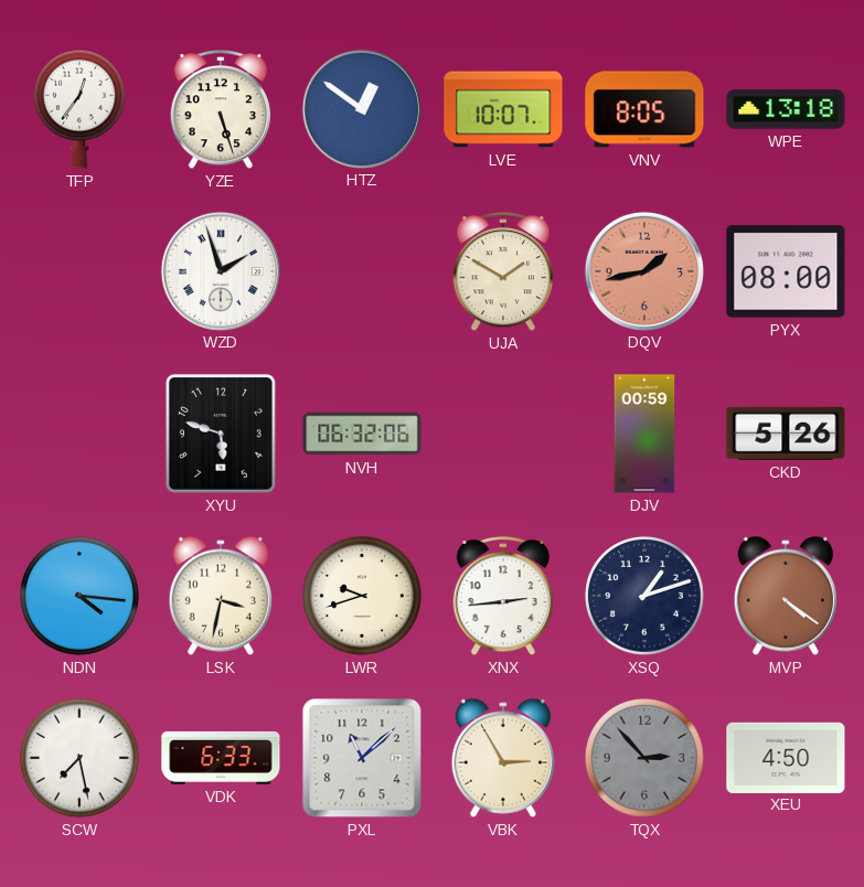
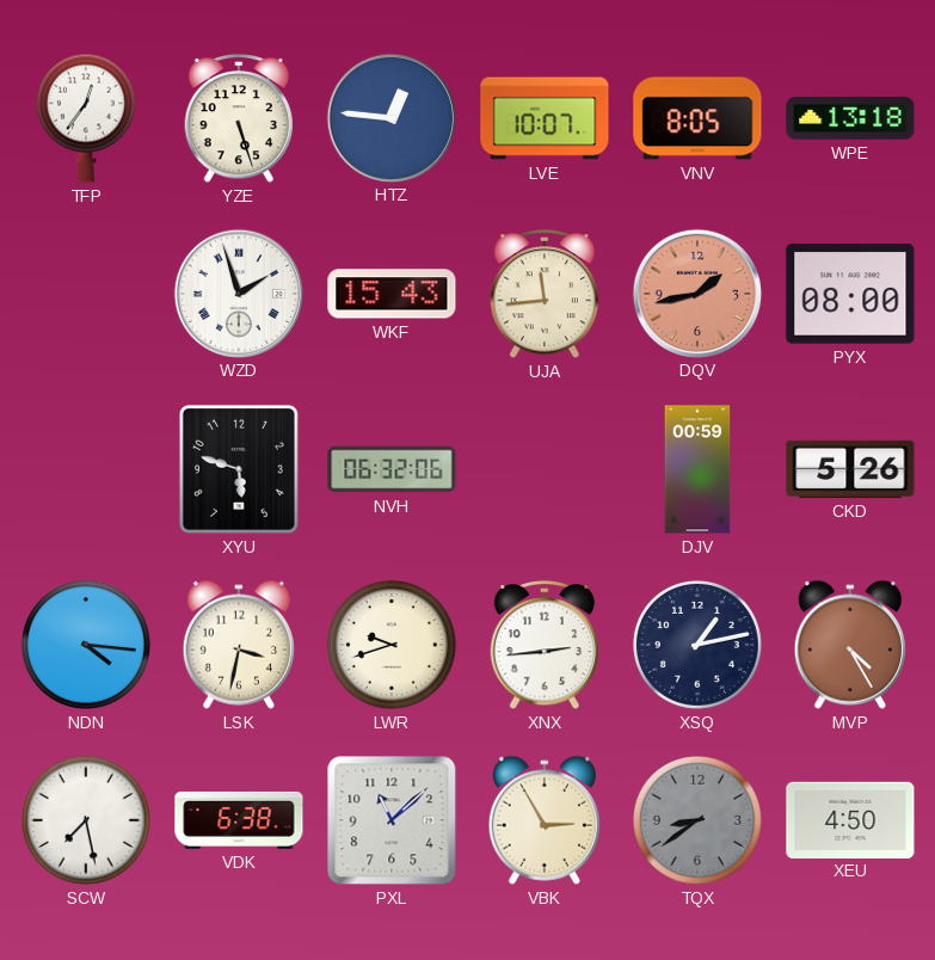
HTZ: 12:51 -> 12:46
WKF: none -> 15:43
UJA: 1:50 -> 11:44
XSQ: 1:12 -> 1:13
MVP: 4:21 -> 4:25
VDK: 6:33 -> 6:38
TQX: 2:53 -> 8:39
